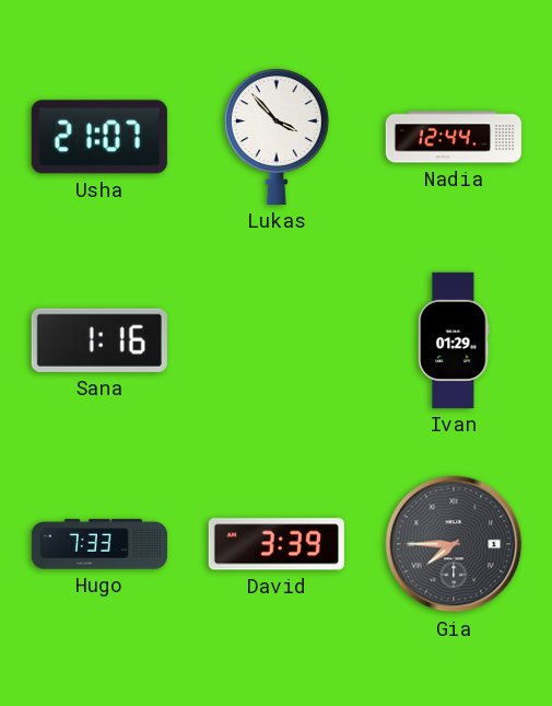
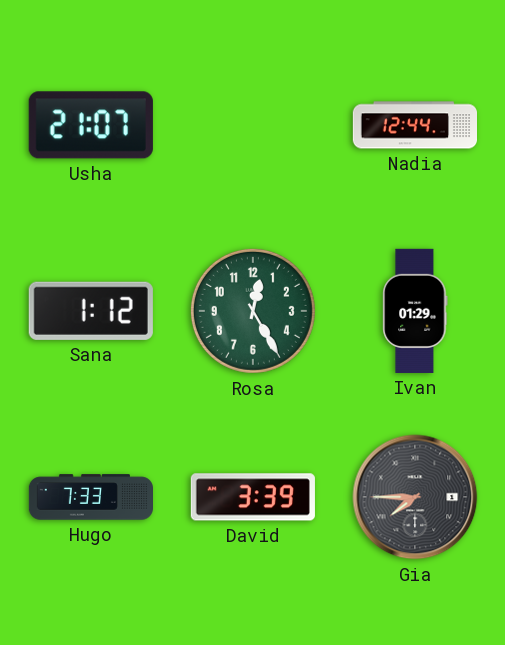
Lukas: 3:53 -> none
Sana: 1:16 -> 1:12
Rosa: none -> 12:25
